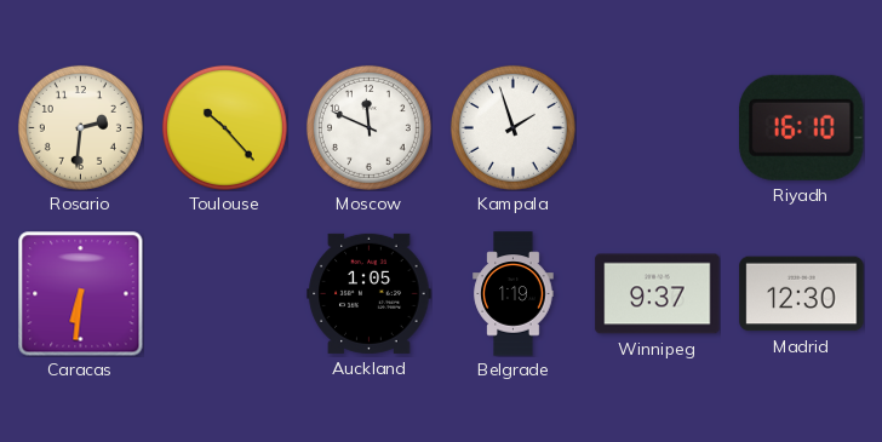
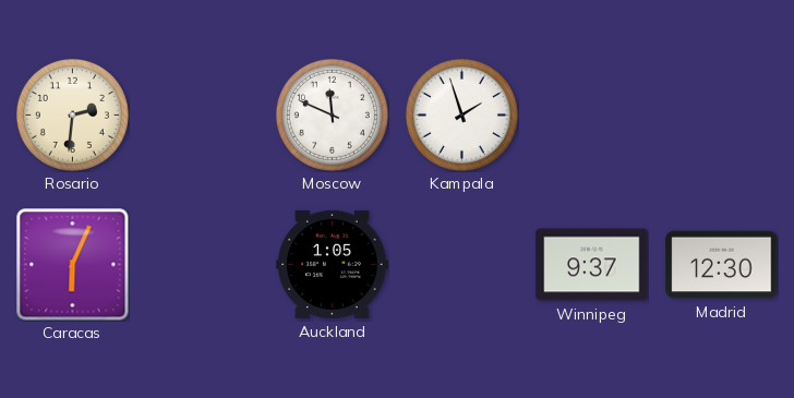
Toulouse: 10:23 -> none
Riyadh: 16:10 -> none
Caracas: 6:31 -> 6:04
Belgrade: 1:19 -> none
